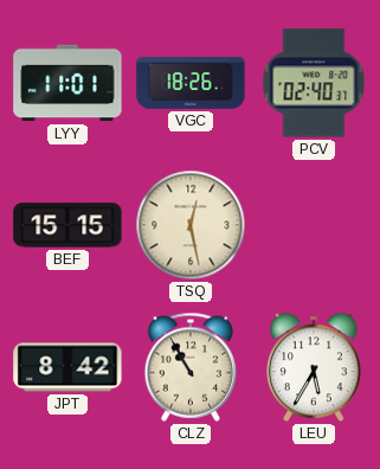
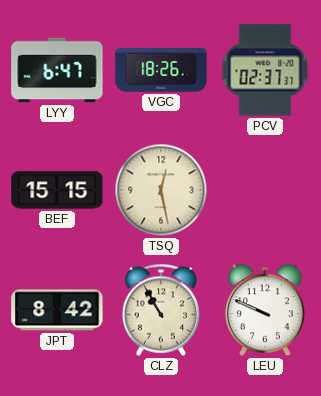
LYY: 11:01 -> 6:47
PCV: 02:40 -> 02:37
LEU: 5:35 -> 9:49
